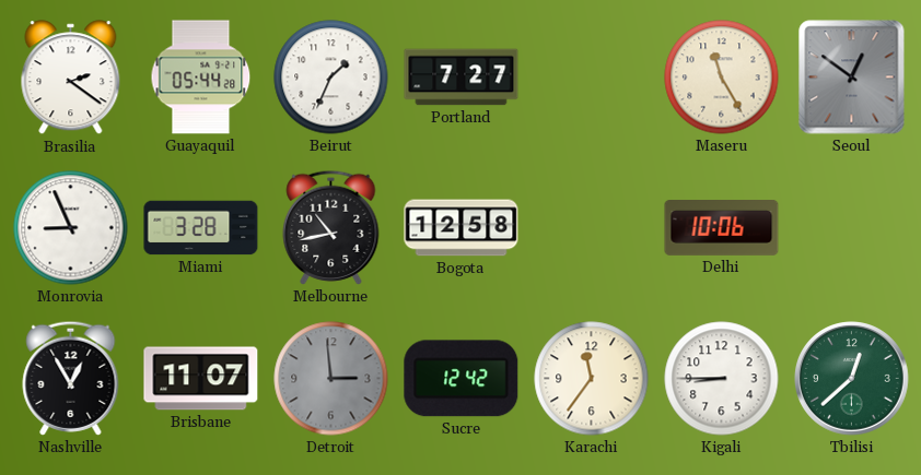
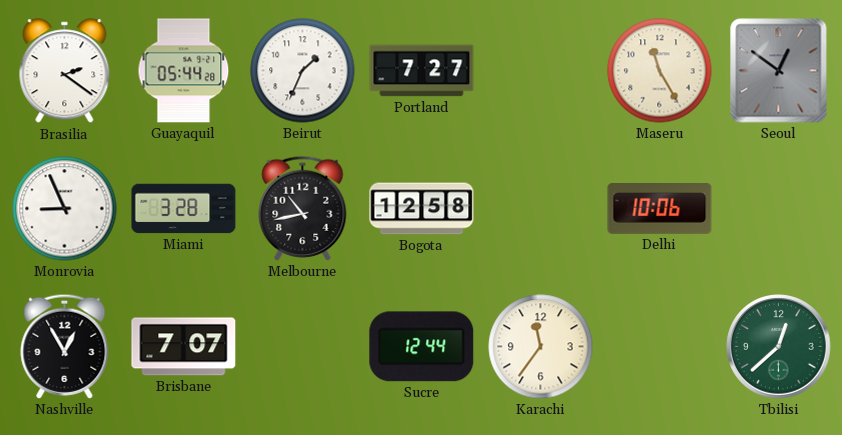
Brisbane: 11:07 -> 7:07
Detroit: 2:59 -> none
Sucre: 12:42 -> 12:44
Kigali: 8:45 -> none
